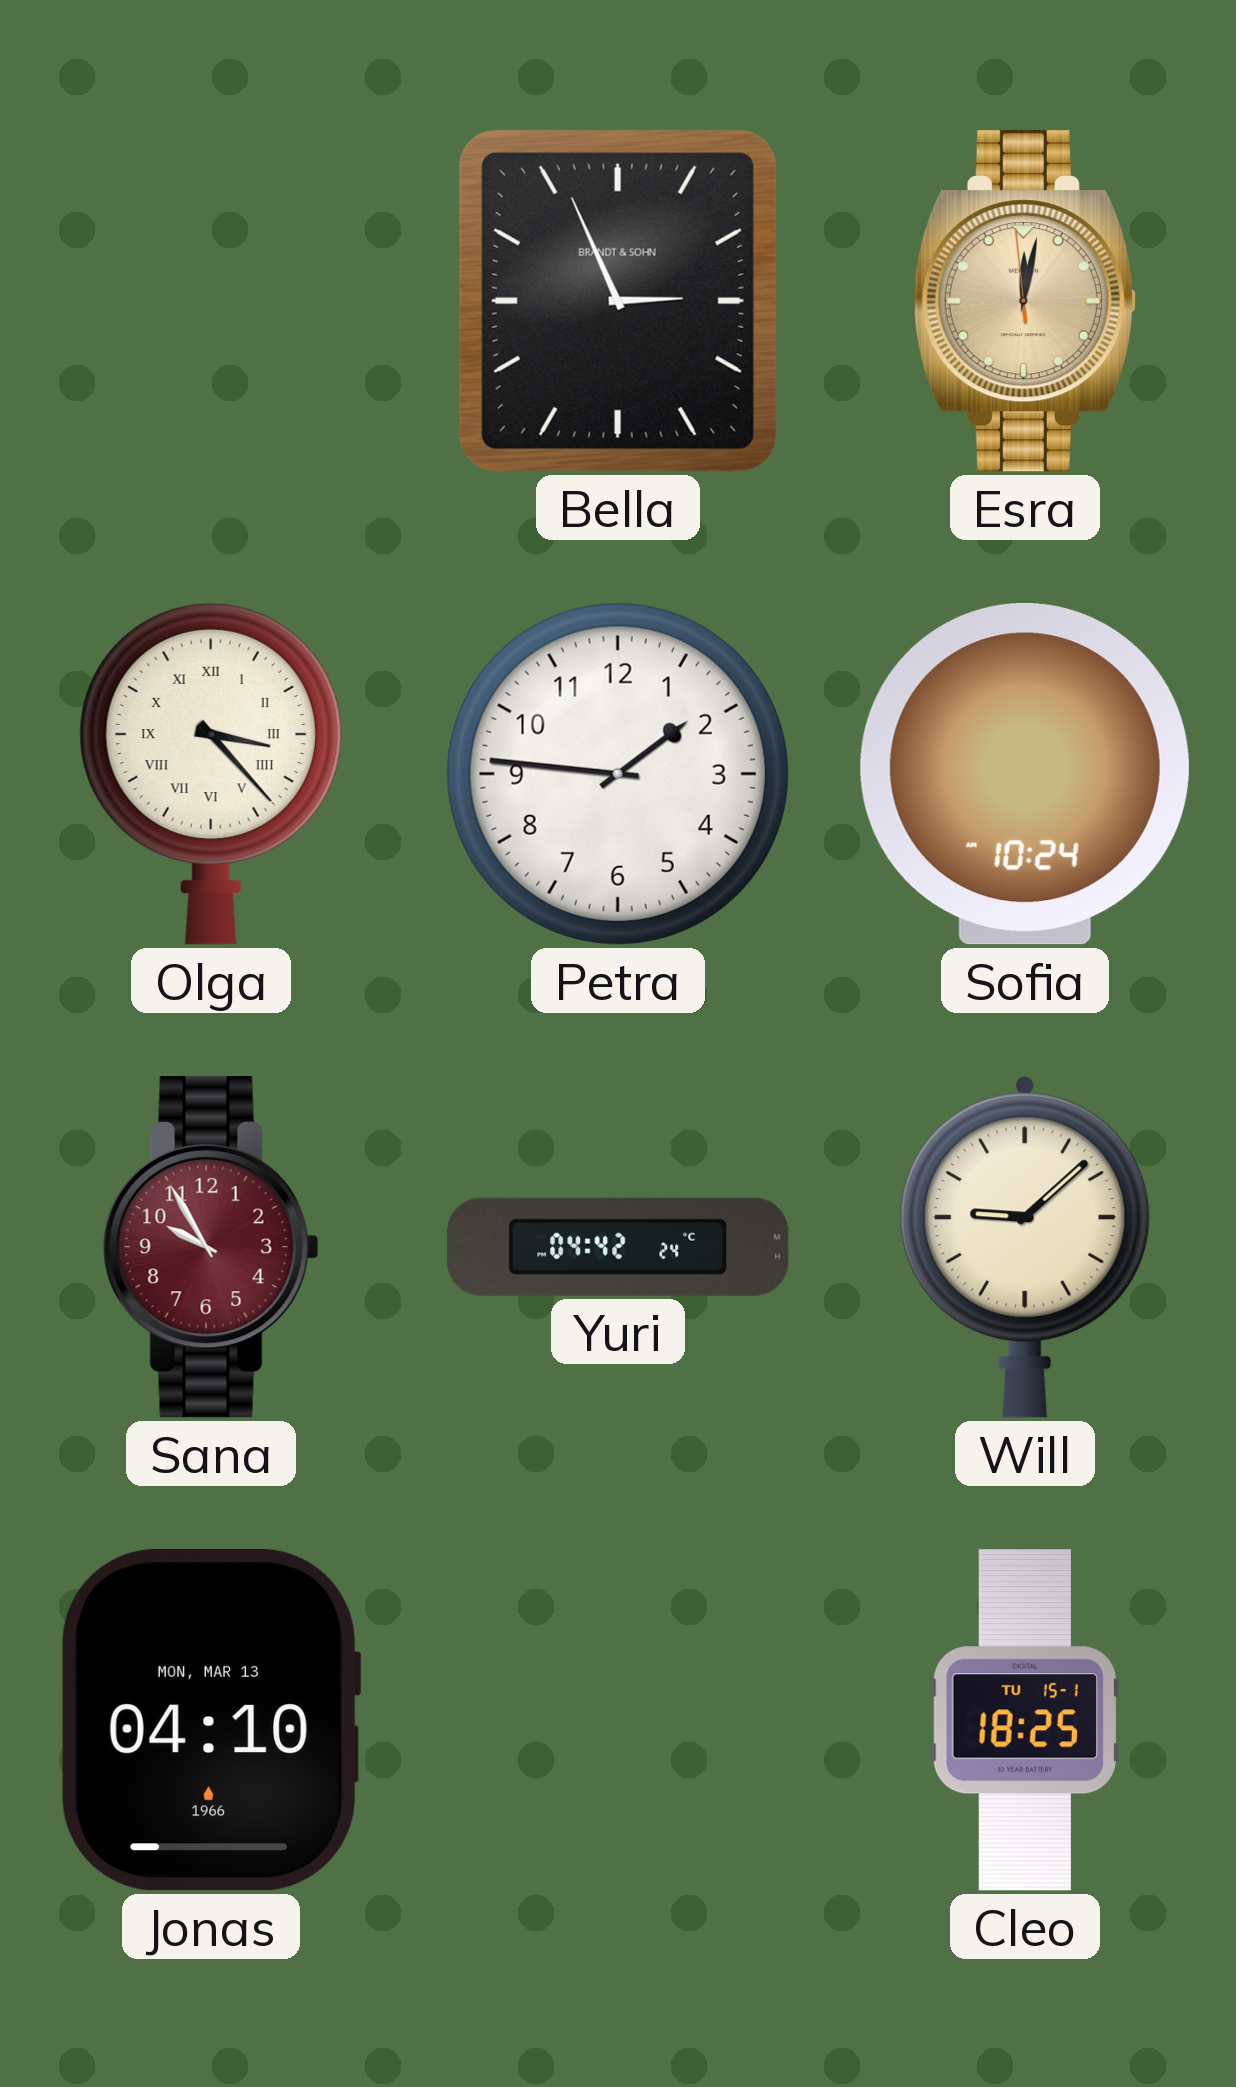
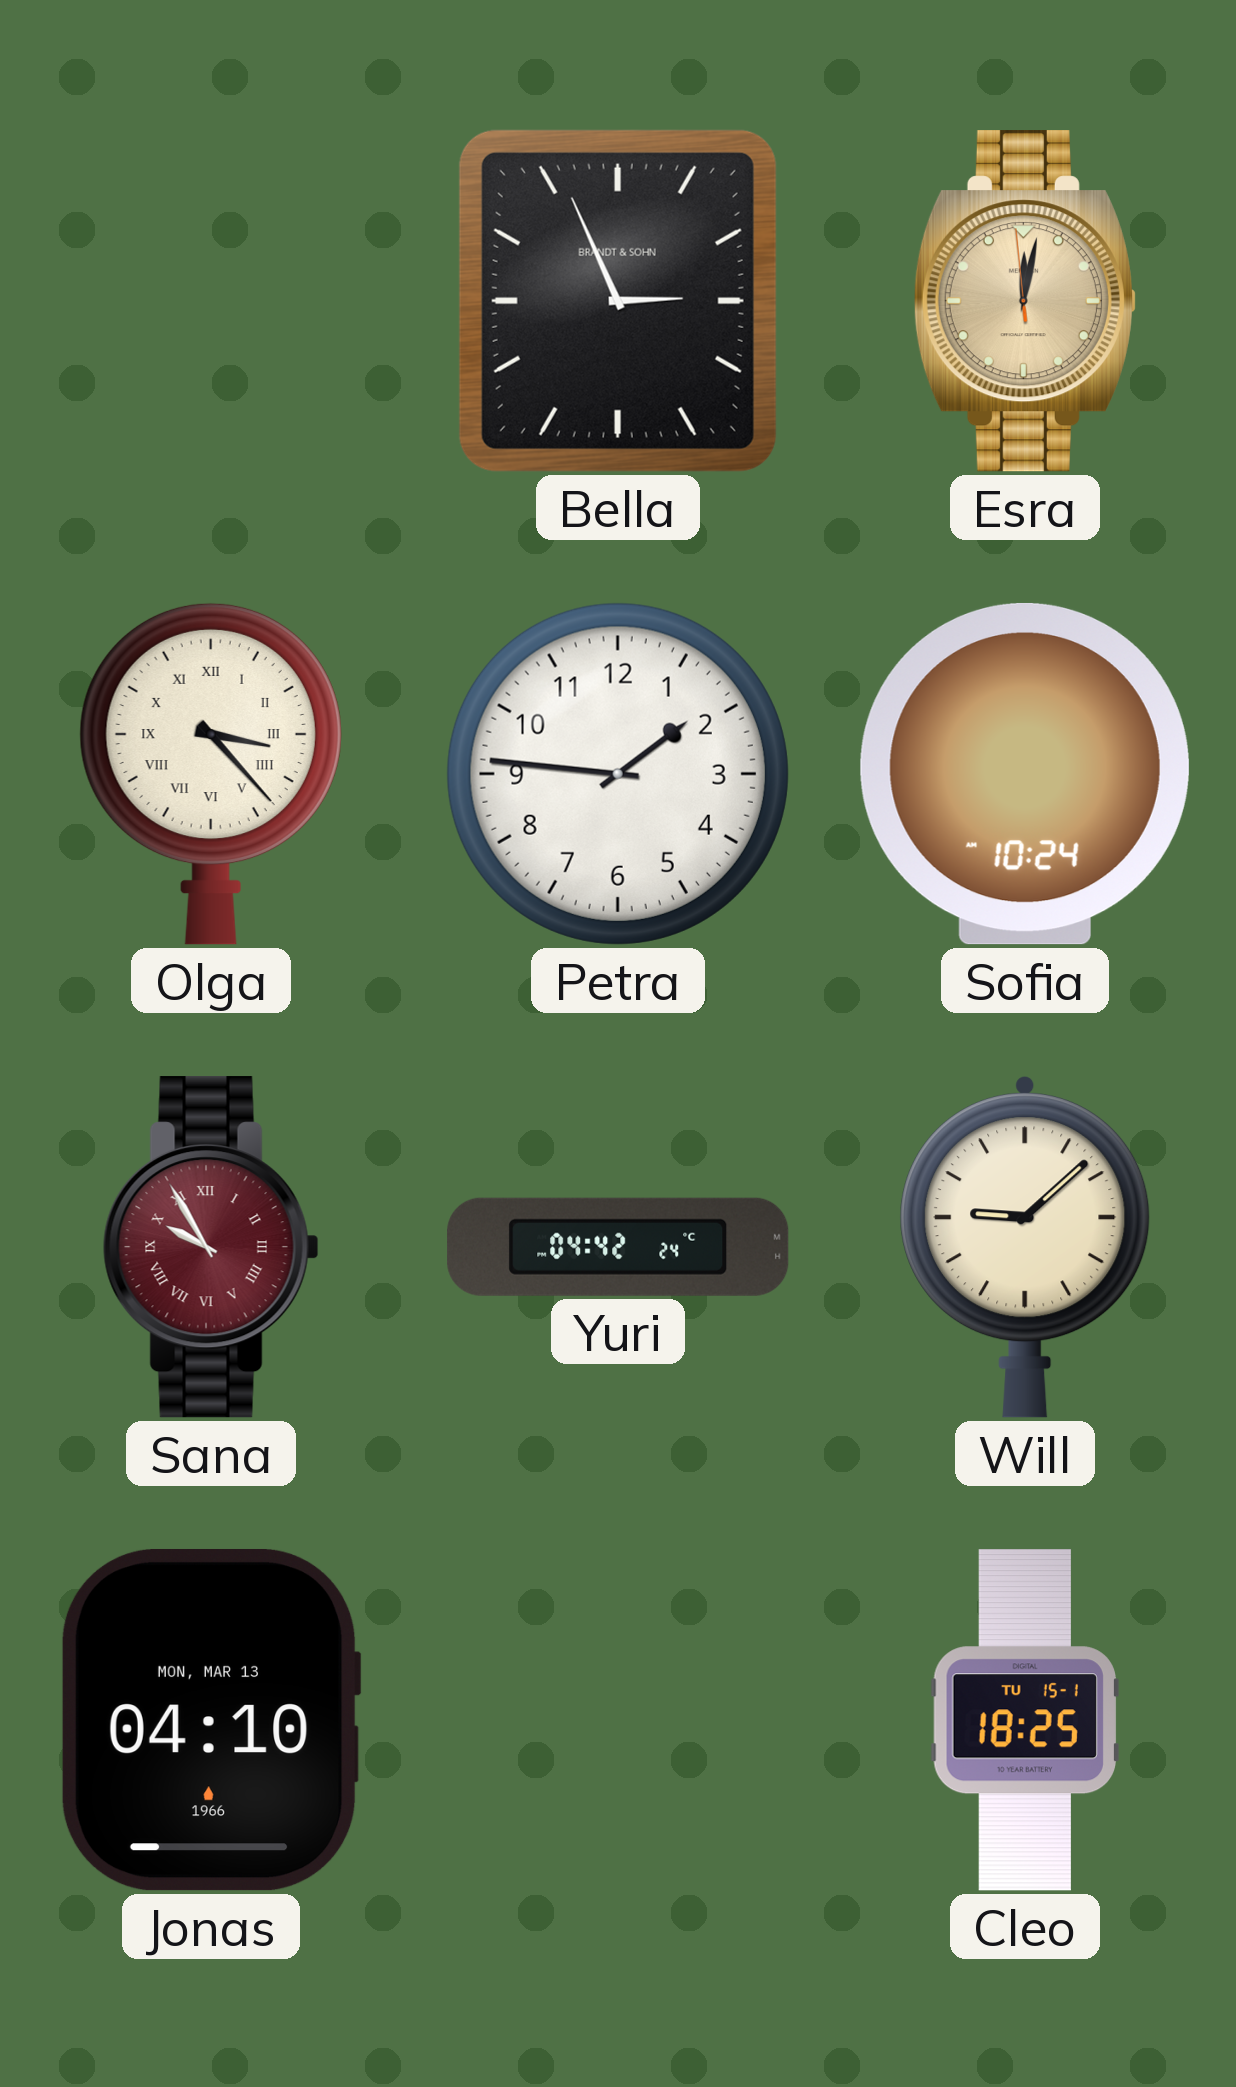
Sana numerals: Arabic -> Roman
